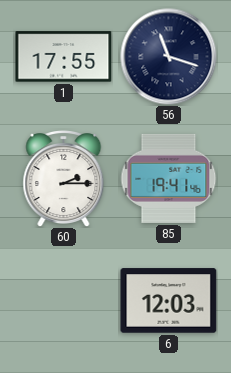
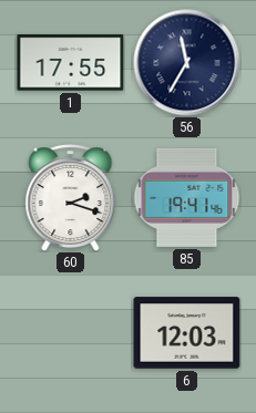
56: 11:18 -> 11:35
60: 2:15 -> 2:18
